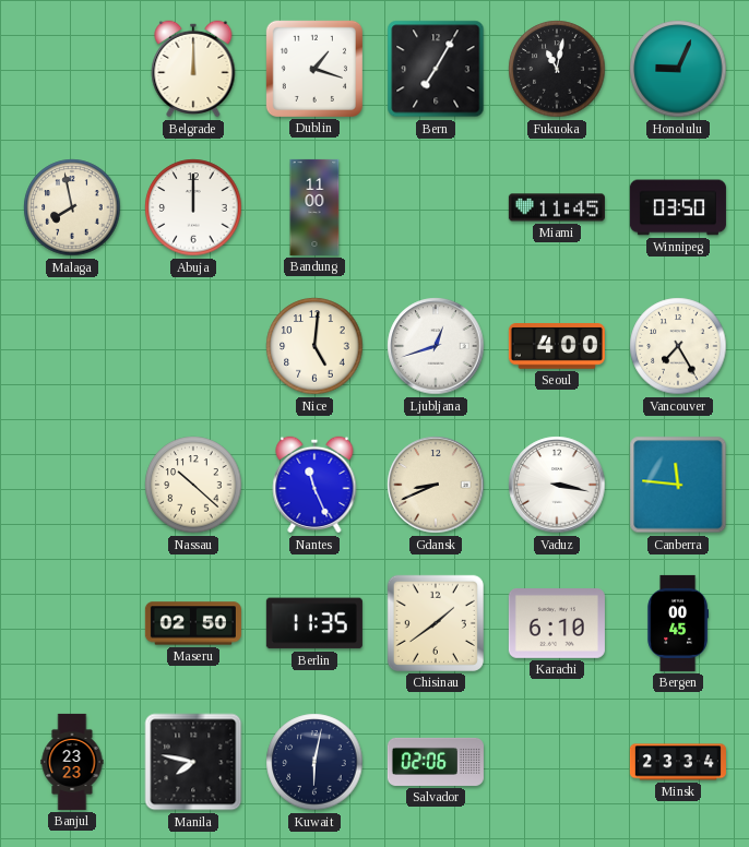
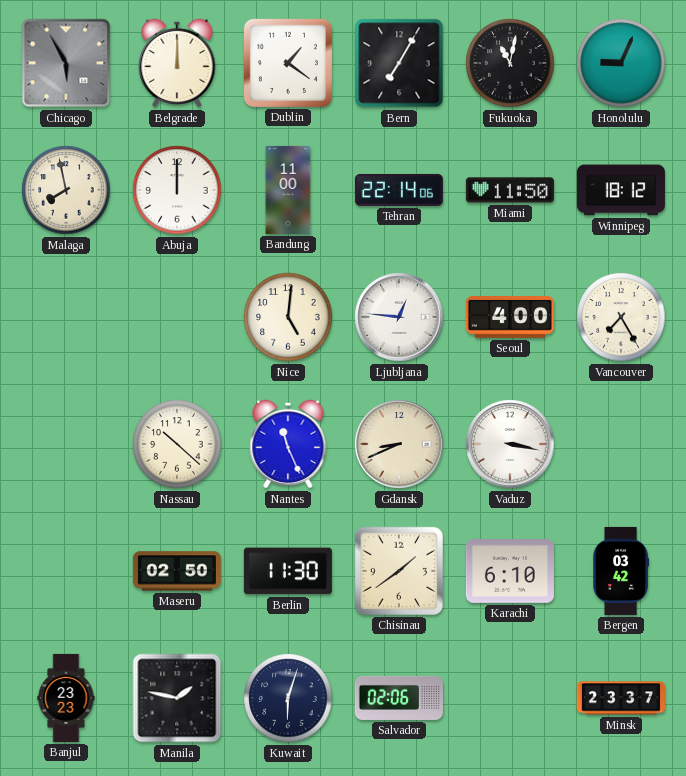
Chicago: none -> 5:55
Dublin: 1:18 -> 1:21
Tehran: none -> 22:14
Miami: 11:45 -> 11:50
Winnipeg: 03:50 -> 18:12
Ljubljana: 12:42 -> 12:46
Canberra: 11:46 -> none
Berlin: 11:35 -> 11:30
Bergen: 00:45 -> 03:42
Manila: 7:47 -> 1:47
Kuwait: 6:02 -> 6:03
Minsk: 23:34 -> 23:37
